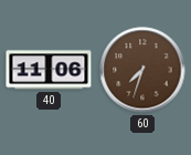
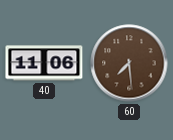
60: 7:33 -> 7:29
